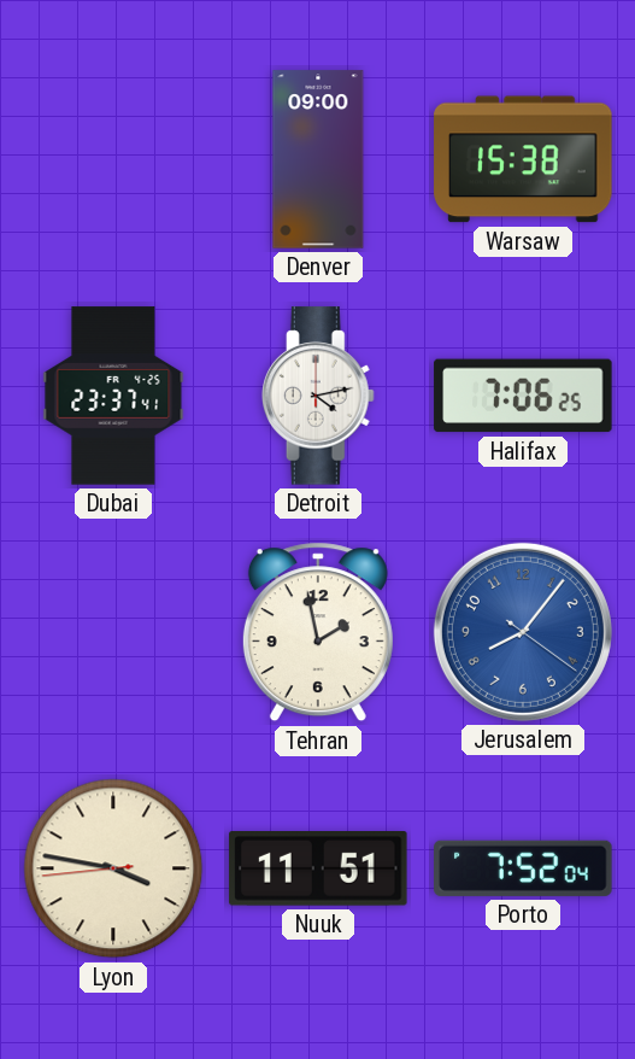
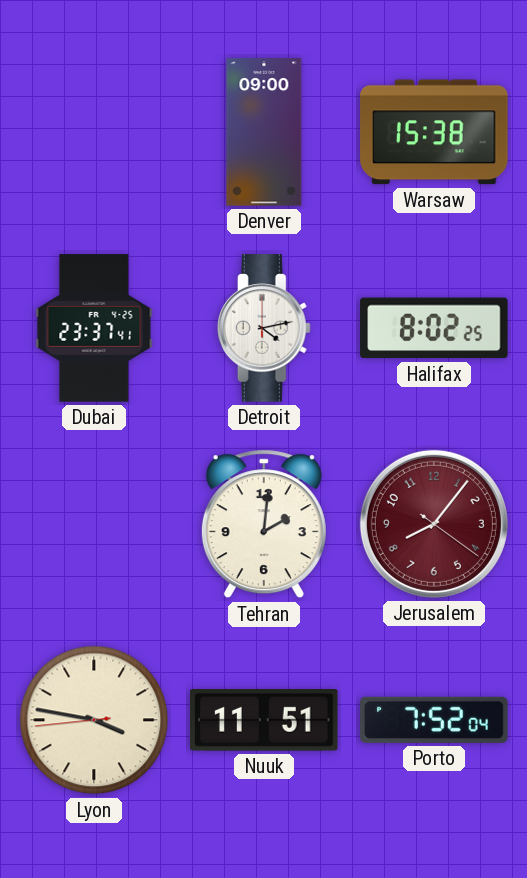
Halifax: 7:06 -> 8:02
Tehran: 1:58 -> 2:01
Jerusalem dial: blue -> burgundy
